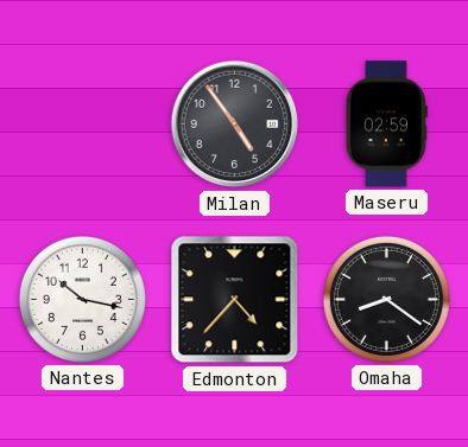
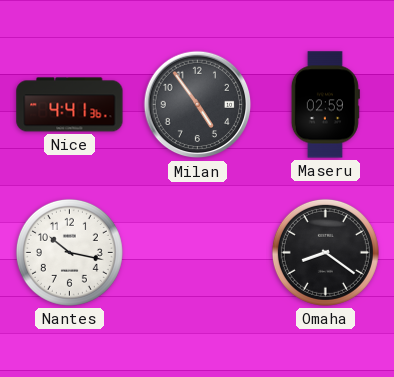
Nice: none -> 4:41
Edmonton: 4:37 -> none
